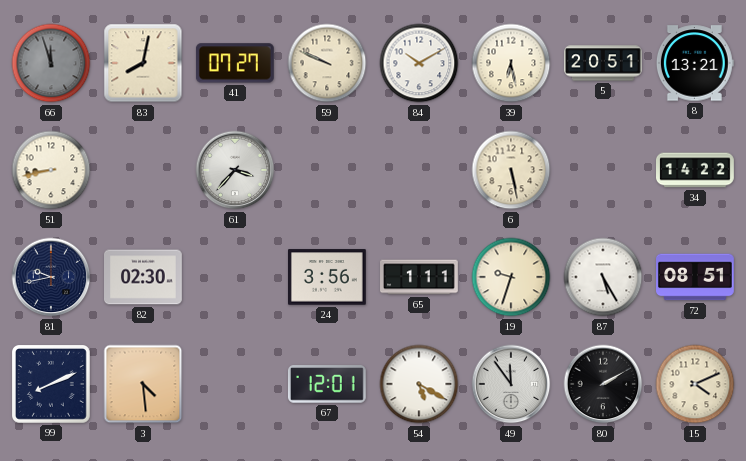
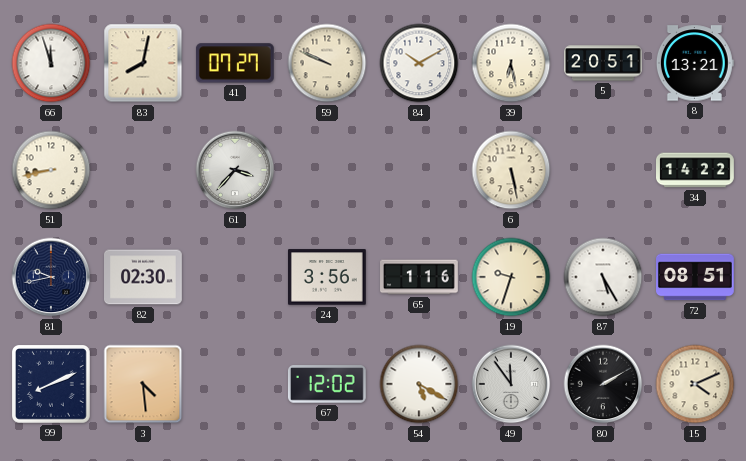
66 dial: grey -> white
65: 1:11 -> 1:16
67: 12:01 -> 12:02
